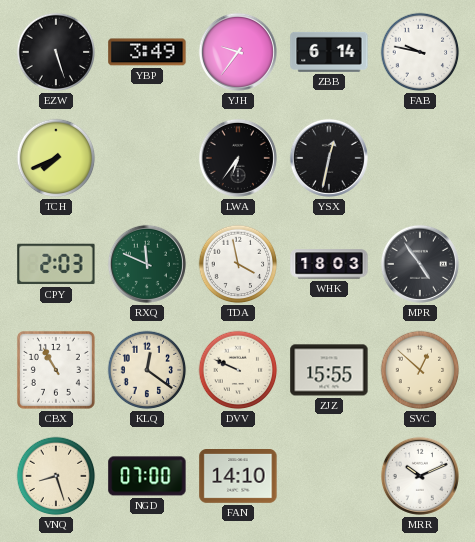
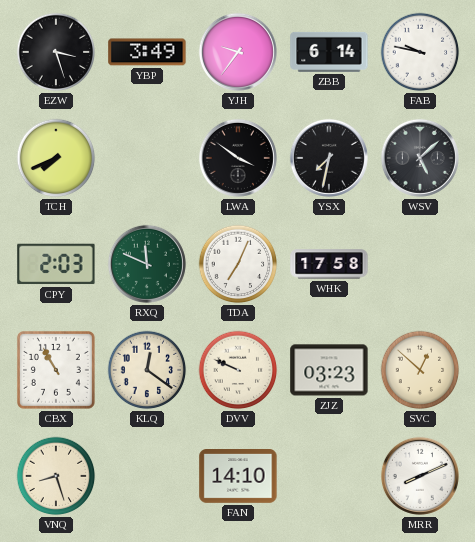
EZW: 5:27 -> 3:27
LWA: 6:36 -> 3:51
YSX: 12:32 -> 7:32
WSV: none -> 5:08
TDA: 3:58 -> 7:04
WHK: 18:03 -> 17:58
MPR: 4:54 -> none
ZJZ: 15:55 -> 03:23
NGD: 07:00 -> none
MRR: 10:11 -> 8:11
